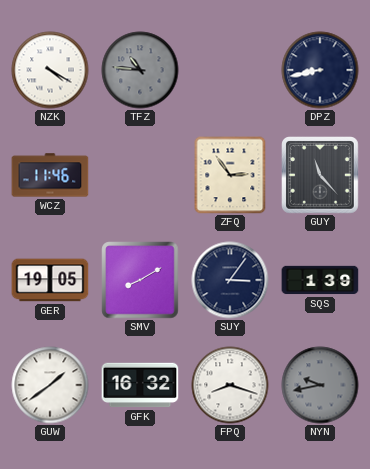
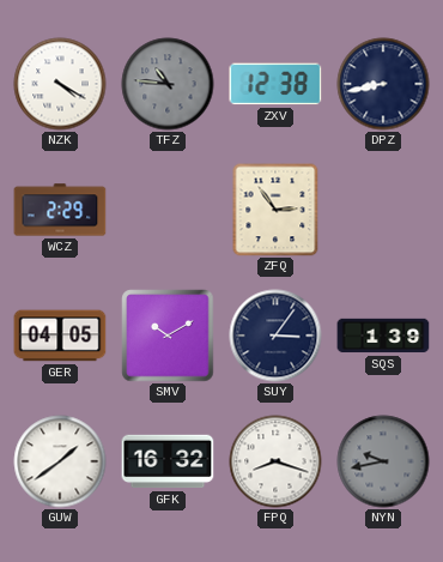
ZXV: none -> 12:38
WCZ: 11:46 -> 2:29
GUY: 11:23 -> none
GER: 19:05 -> 04:05
SMV: 8:10 -> 10:10
